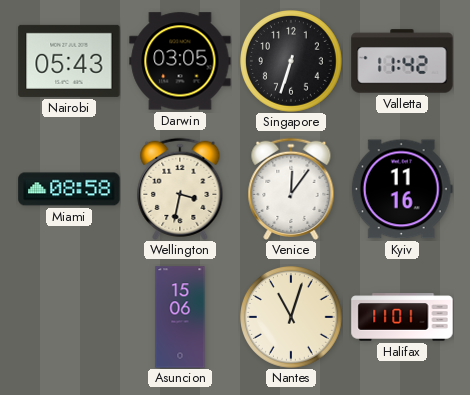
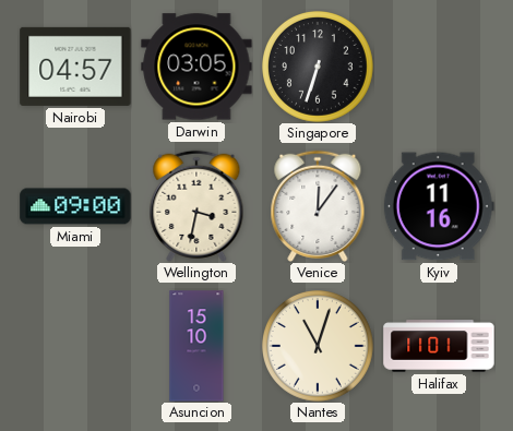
Nairobi: 05:43 -> 04:57
Valletta: 11:42 -> none
Miami: 08:58 -> 09:00
Asuncion: 15:06 -> 15:10
